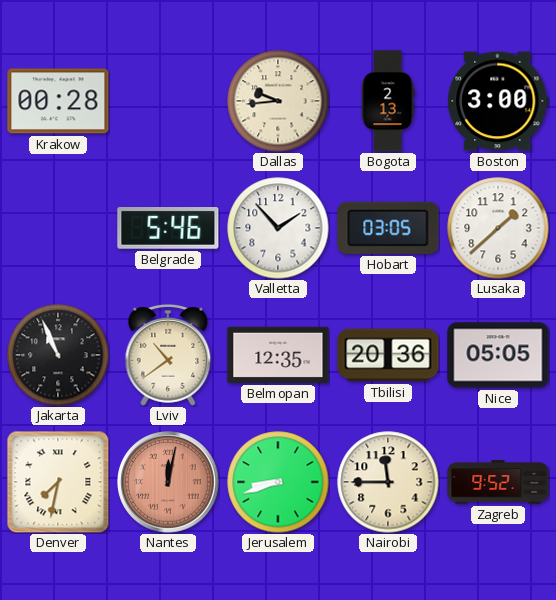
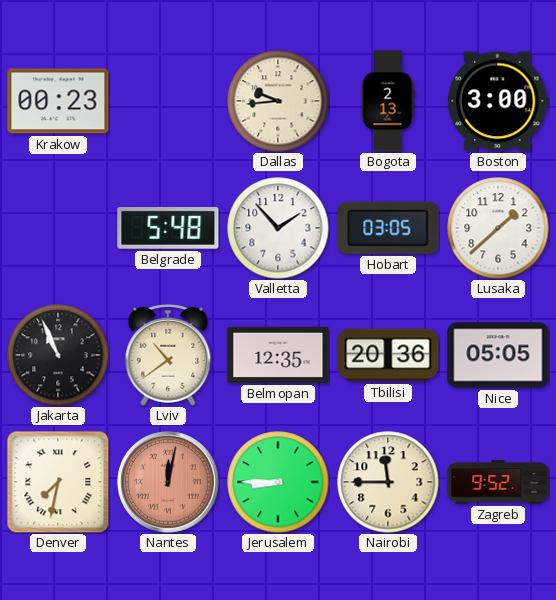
Krakow: 00:28 -> 00:23
Belgrade: 5:46 -> 5:48
Jerusalem: 8:42 -> 8:45
